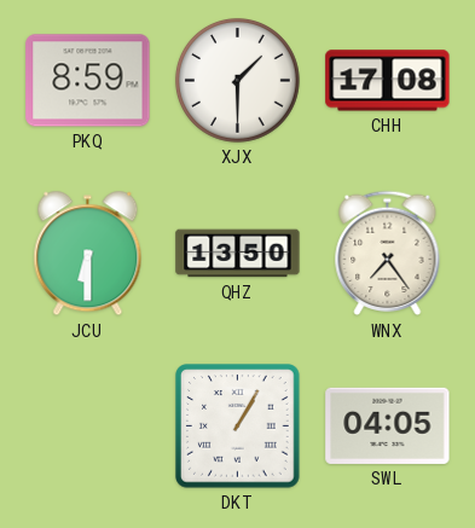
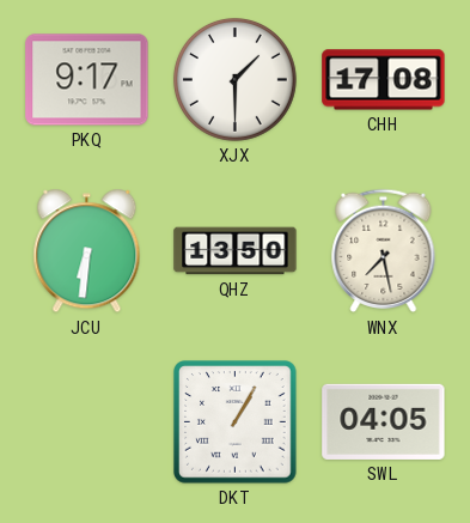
PKQ: 8:59 -> 9:17
JCU: 6:30 -> 6:31
WNX: 7:24 -> 7:28
